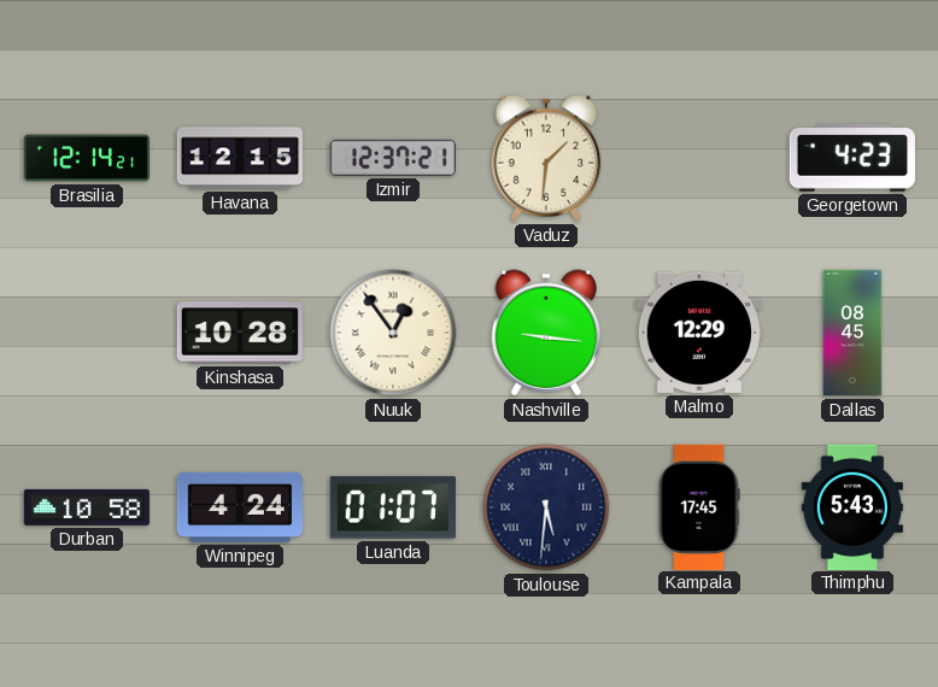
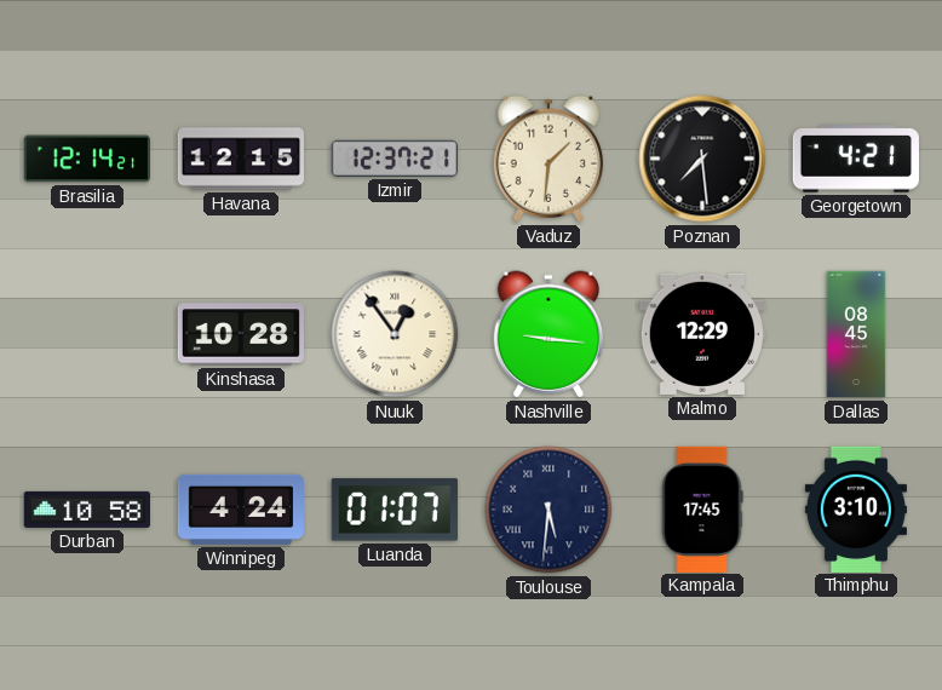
Poznan: none -> 7:29
Georgetown: 4:23 -> 4:21
Thimphu: 5:43 -> 3:10
